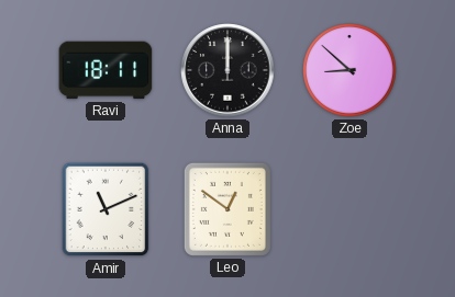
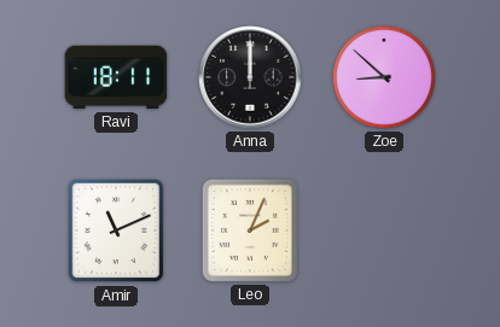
Leo: 12:51 -> 2:04
